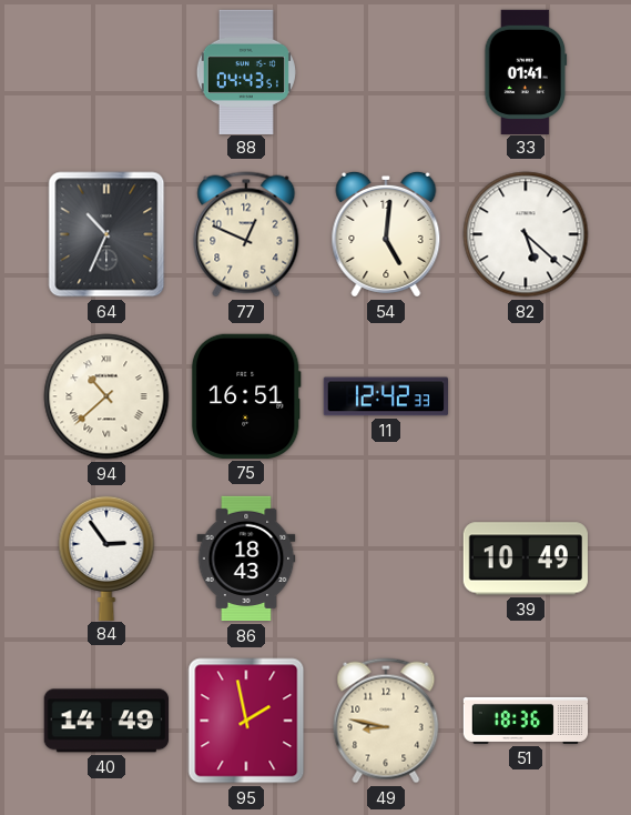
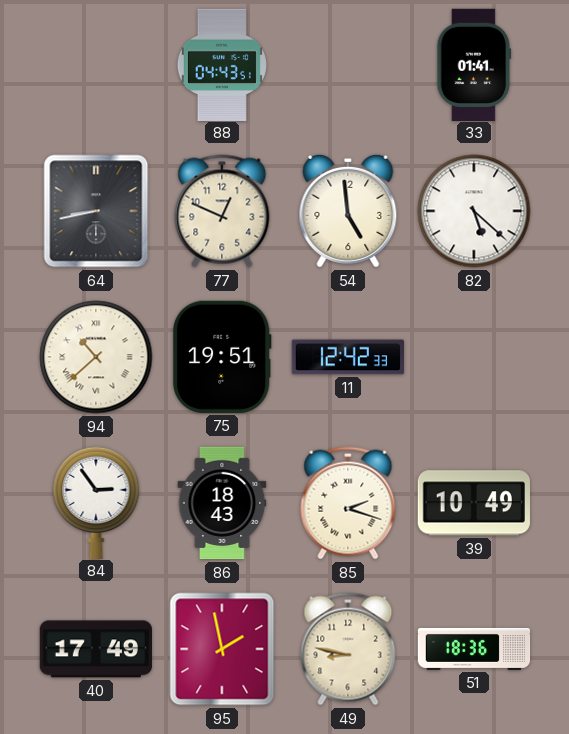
64: 10:34 -> 8:43
54: 5:01 -> 4:59
75: 16:51 -> 19:51
85: none -> 2:18
40: 14:49 -> 17:49
